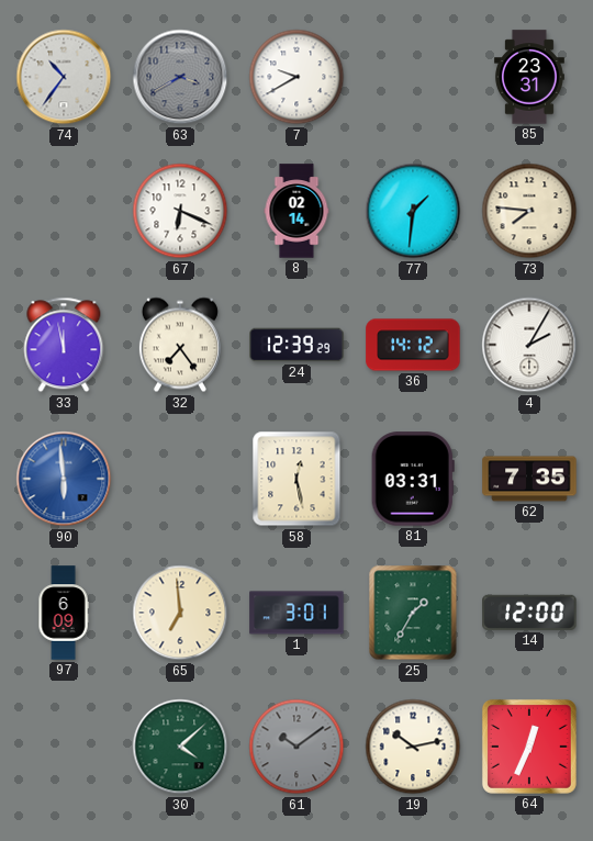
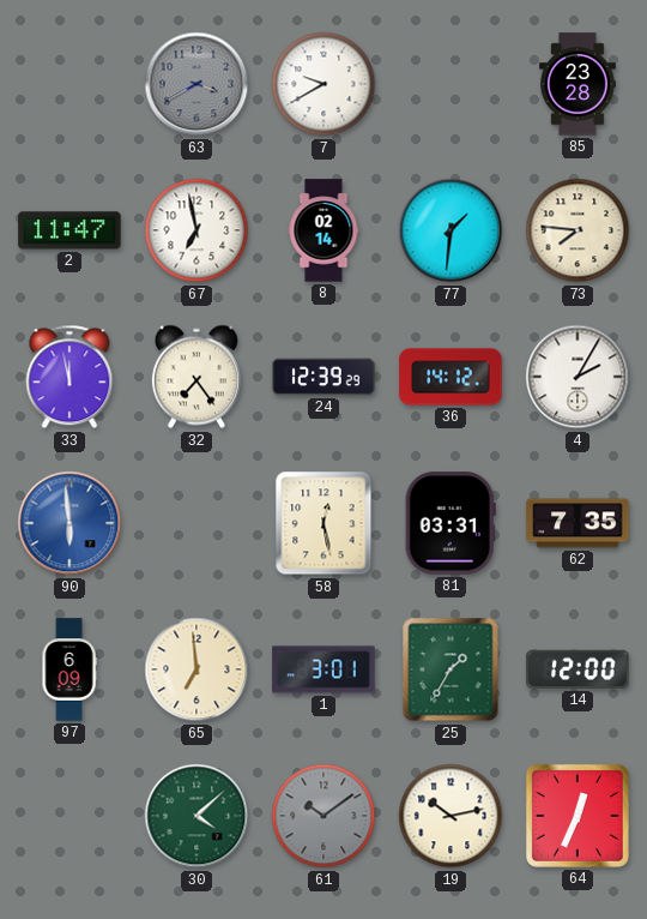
74: 10:36 -> none
85: 23:31 -> 23:28
2: none -> 11:47
67: 6:19 -> 6:58
